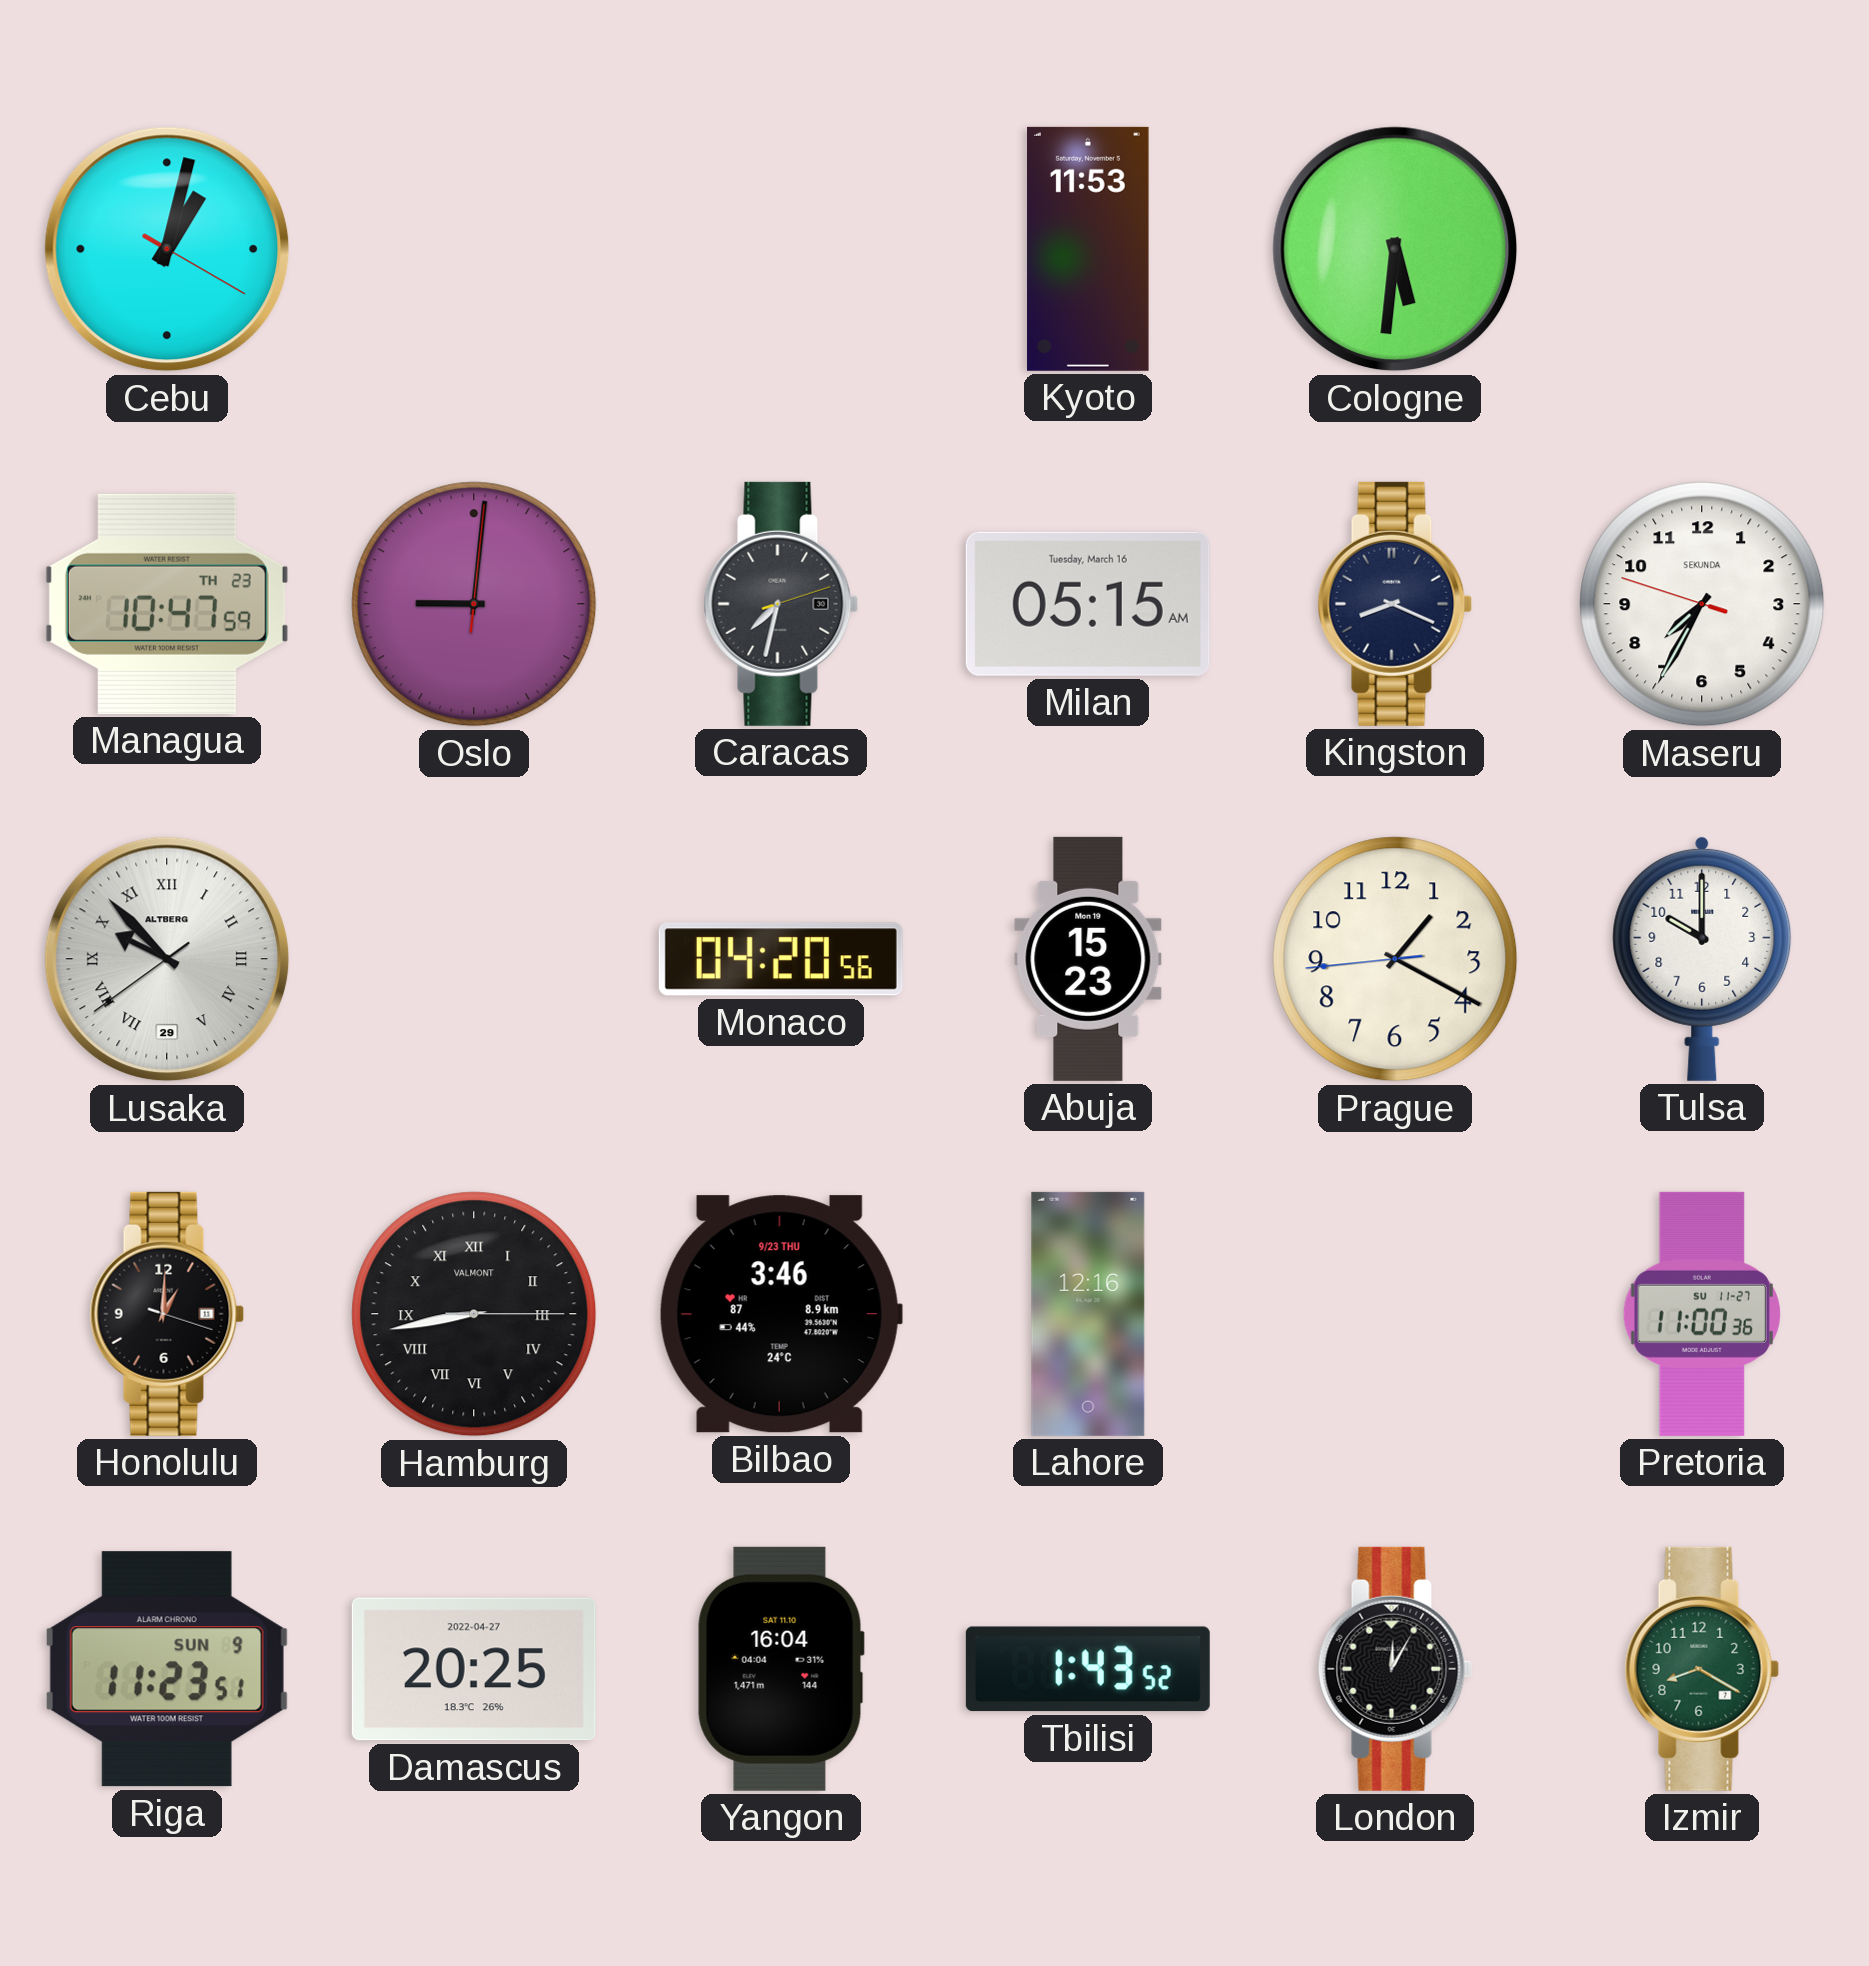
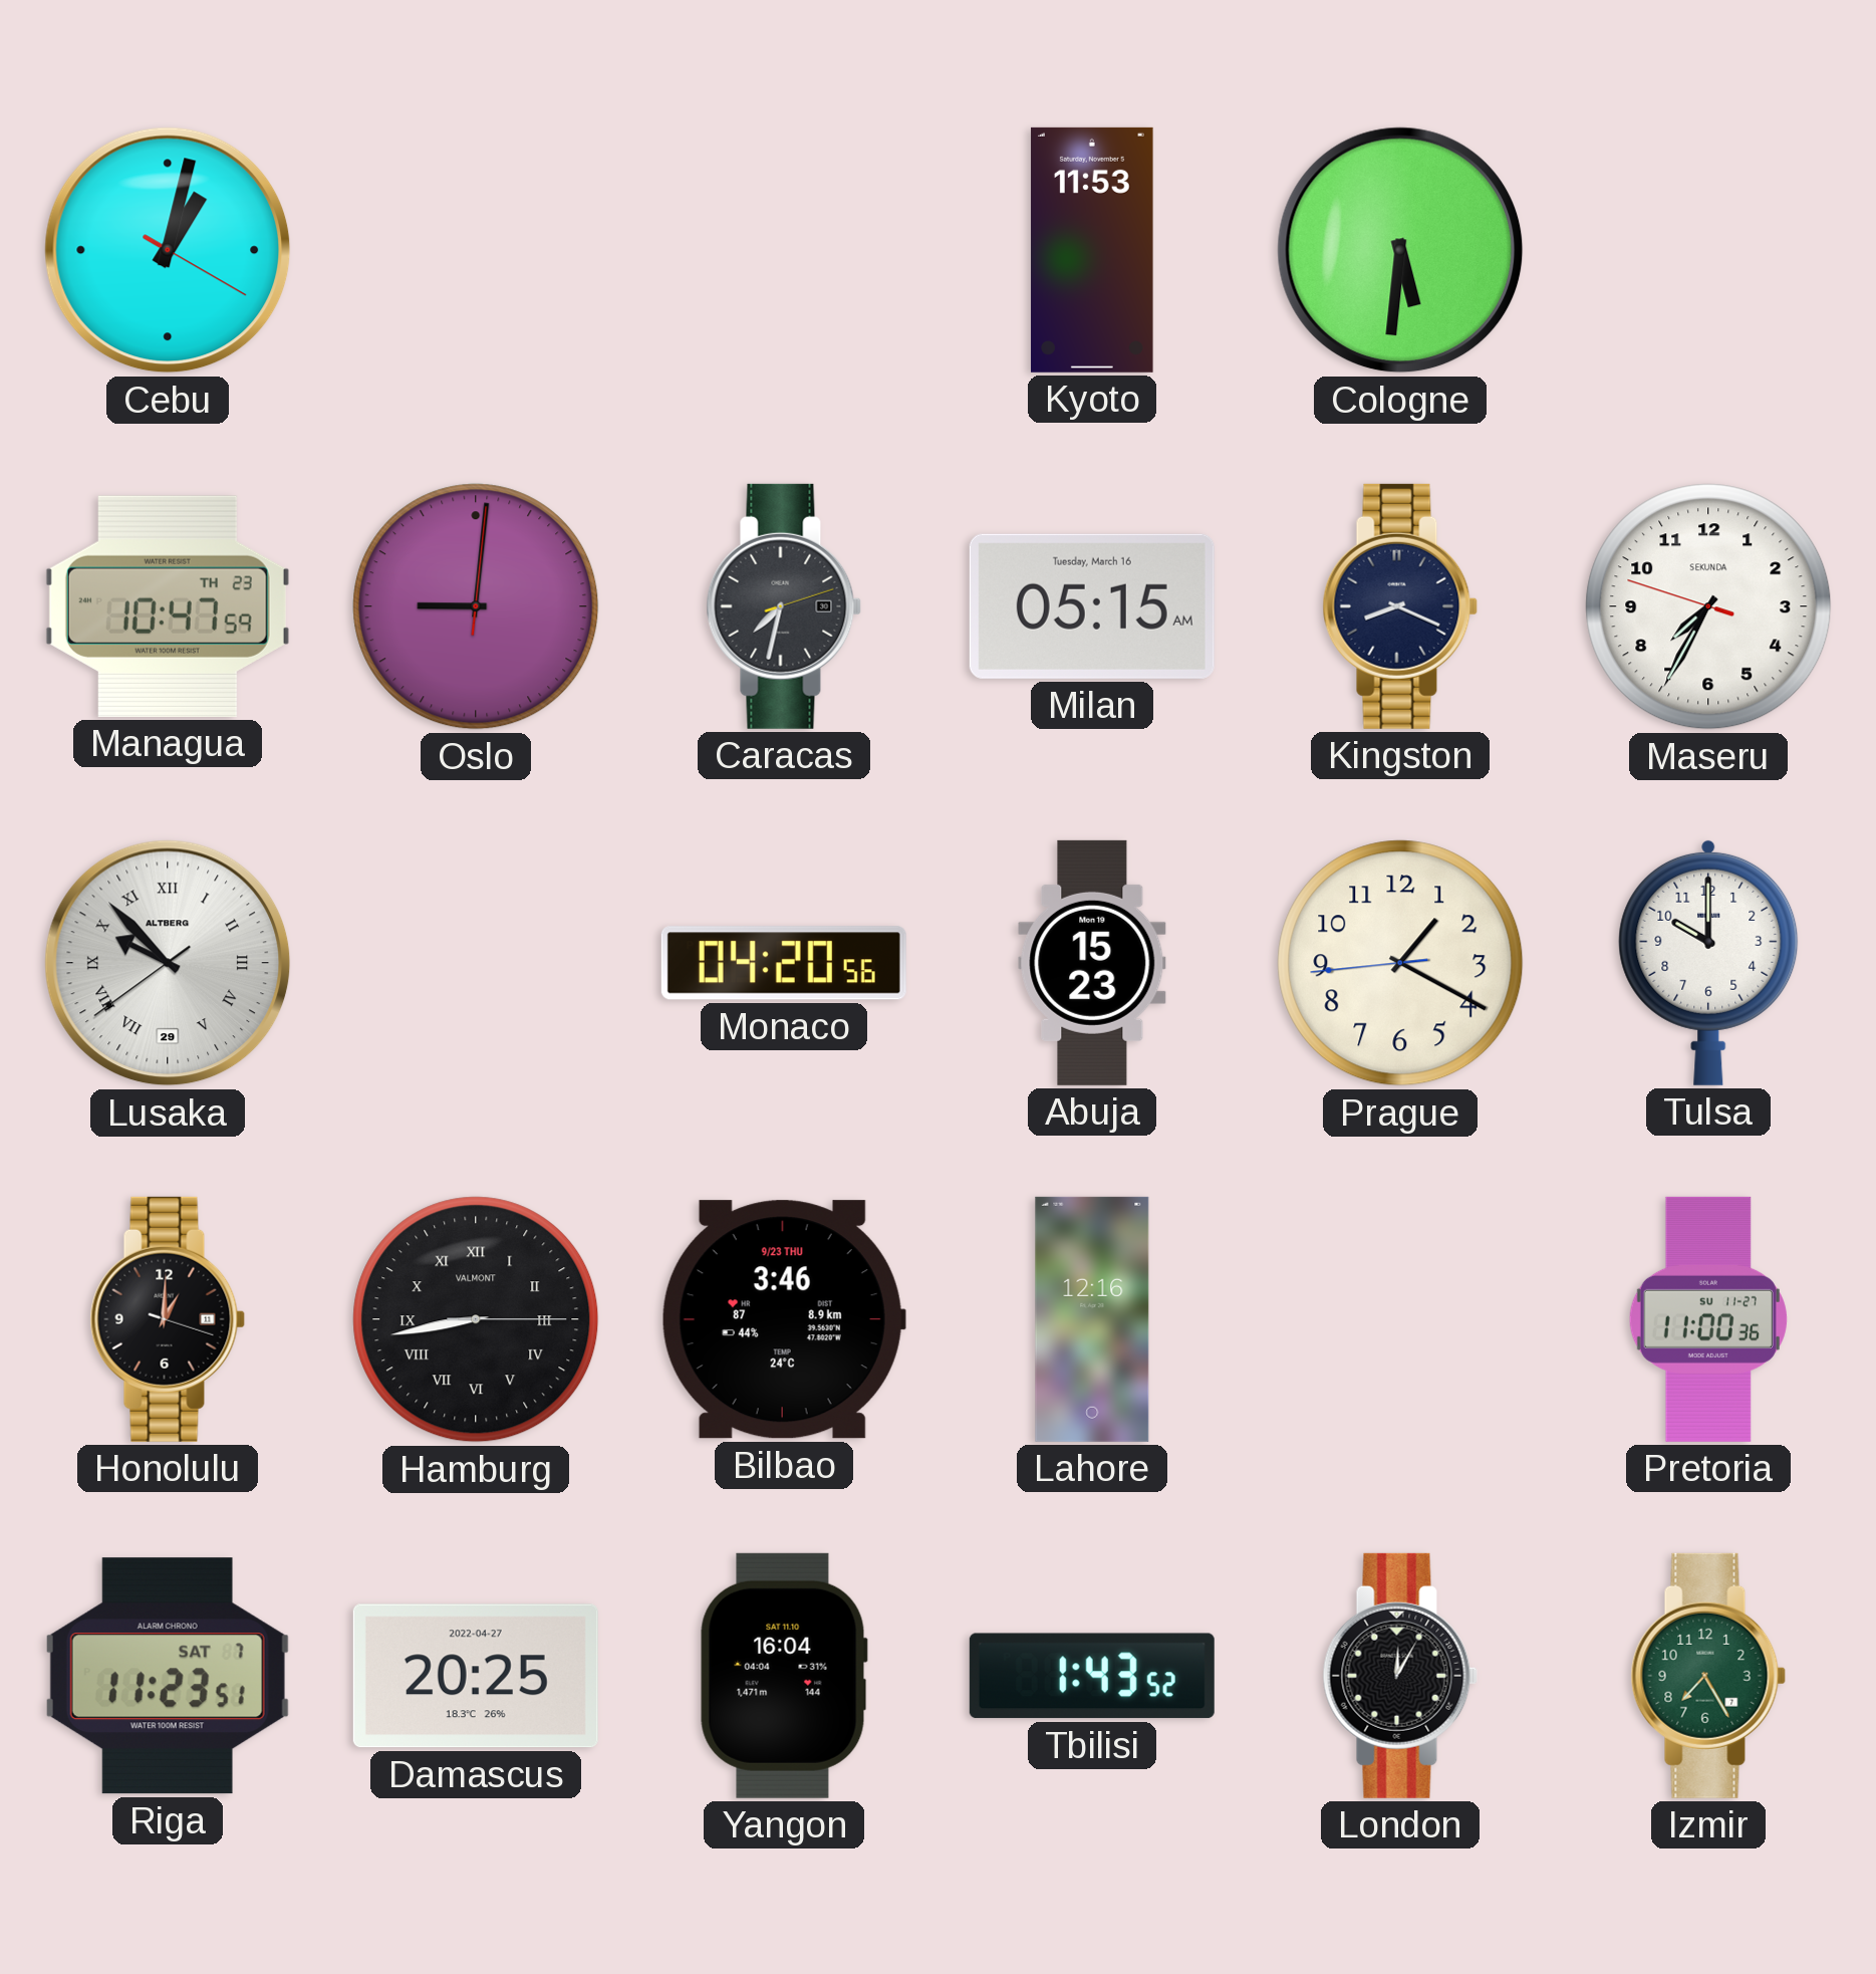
Riga date: SUN 9 -> SAT 7
Izmir: 8:20 -> 7:25
